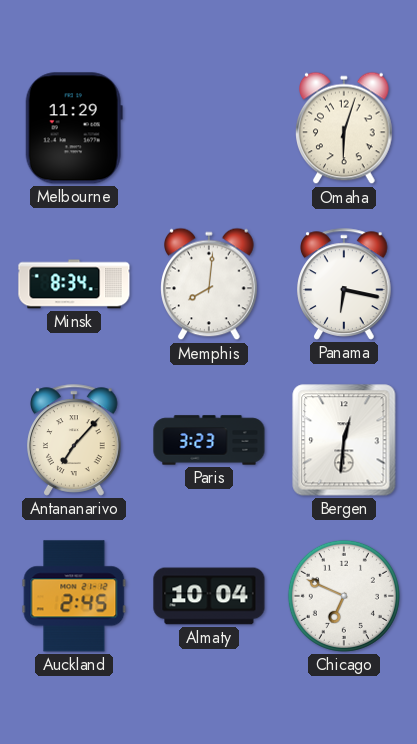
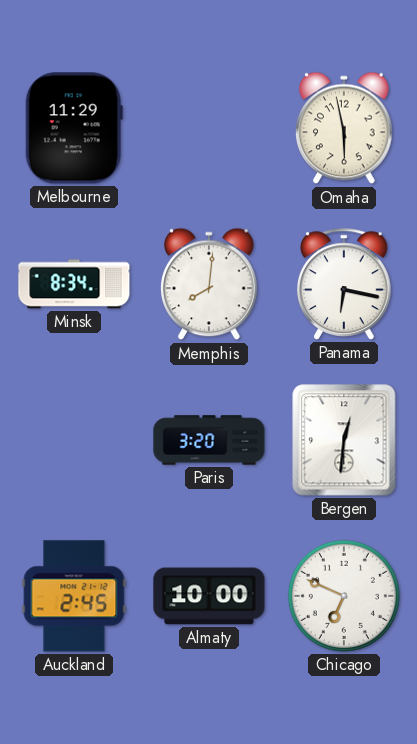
Omaha: 6:03 -> 5:58
Antananarivo: 7:07 -> none
Paris: 3:23 -> 3:20
Almaty: 10:04 -> 10:00
